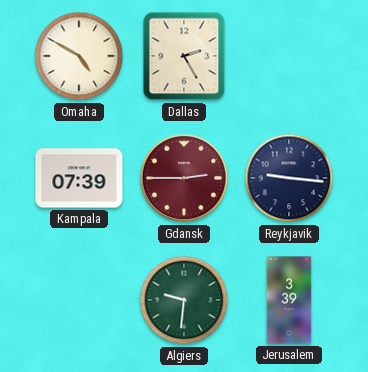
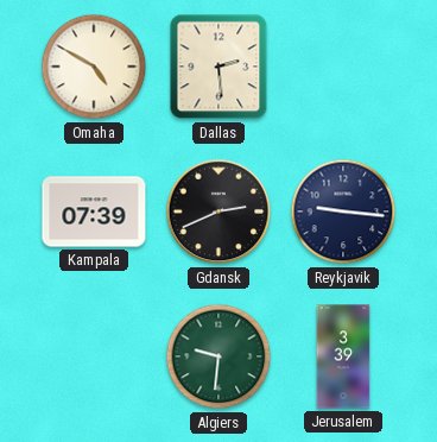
Dallas: 2:25 -> 2:29
Gdansk: 2:45 -> 2:41
Gdansk dial: burgundy -> black
